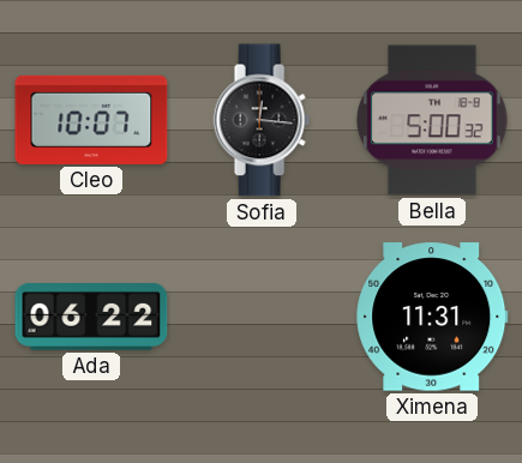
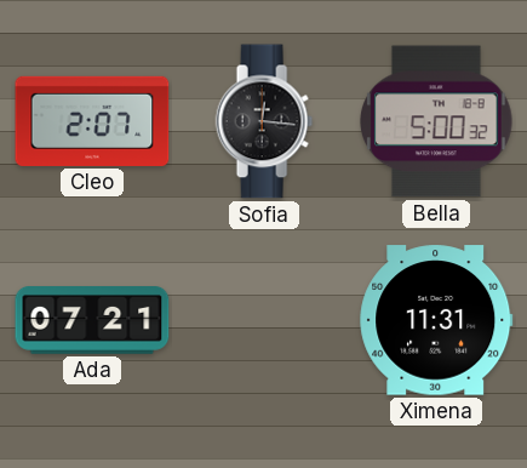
Cleo: 10:07 -> 2:07
Ada: 06:22 -> 07:21
